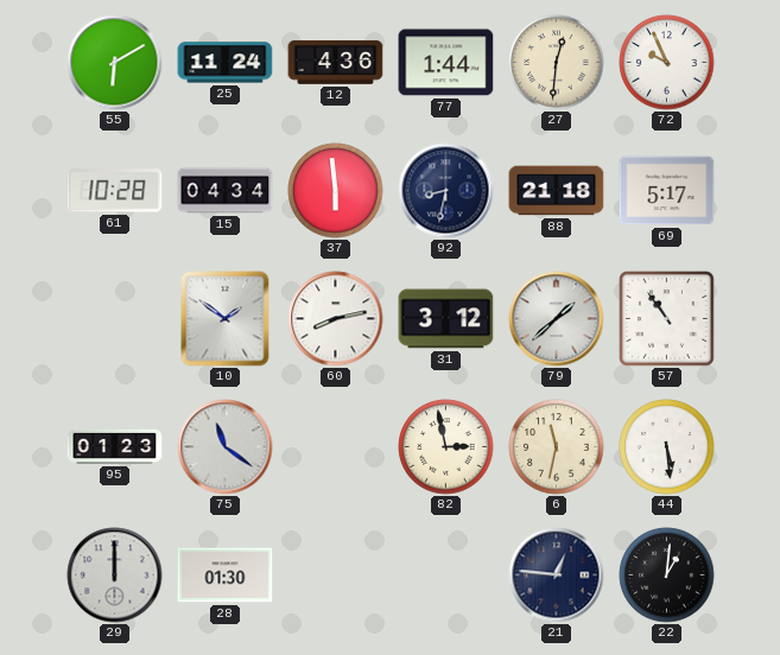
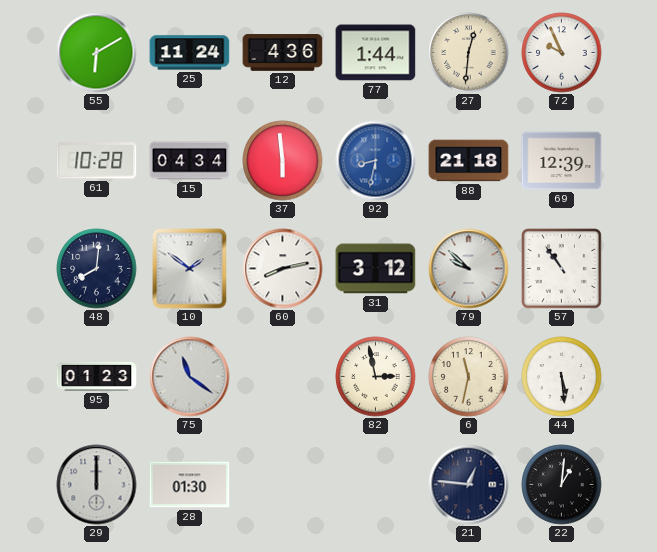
92 dial: navy -> blue
69: 5:17 -> 12:39
48: none -> 8:01
79: 1:38 -> 9:52
